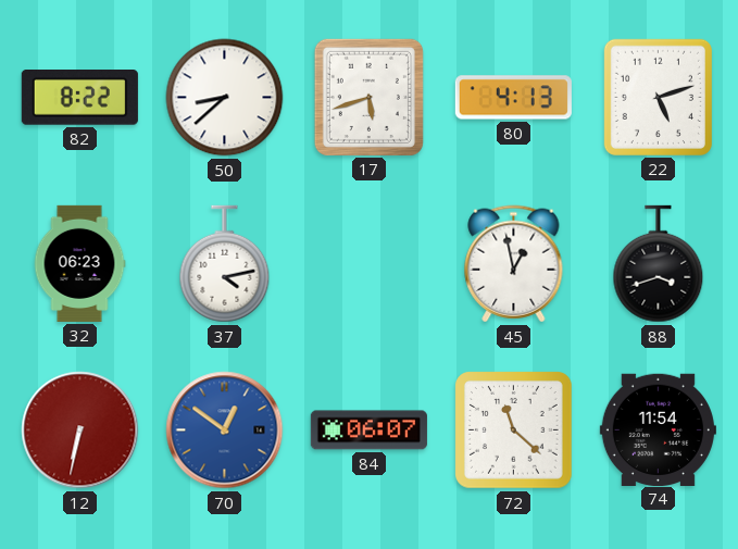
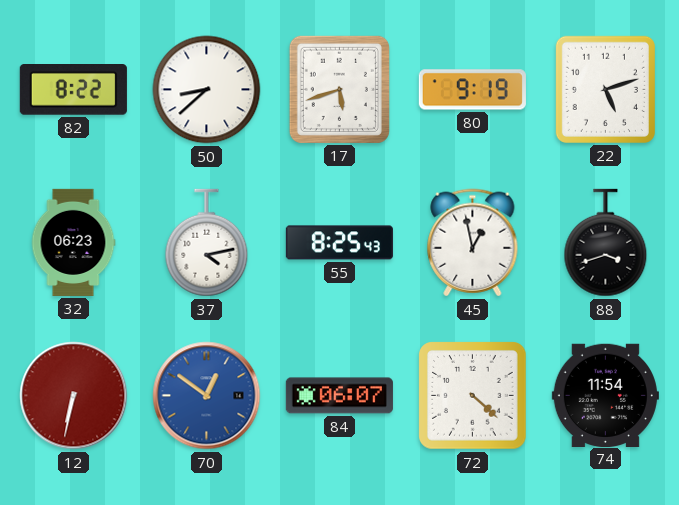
80: 4:13 -> 9:19
55: none -> 8:25
72: 11:22 -> 4:22
